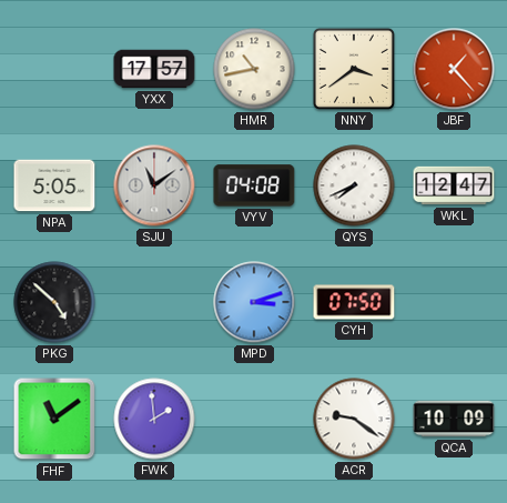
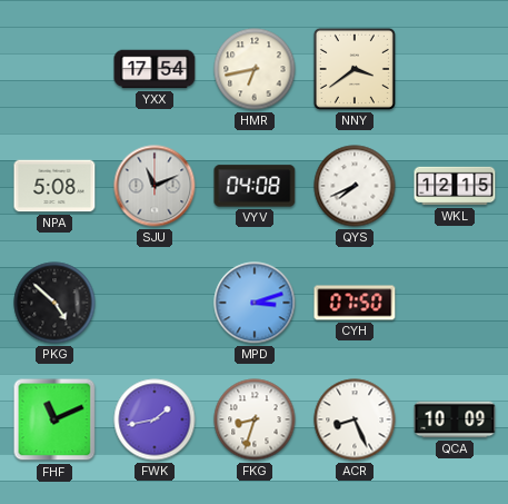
YXX: 17:57 -> 17:54
HMR: 10:43 -> 6:43
JBF: 1:23 -> none
NPA: 5:05 -> 5:08
SJU: 11:09 -> 11:11
WKL: 12:47 -> 12:15
FHF: 11:09 -> 11:11
FWK: 1:59 -> 1:43
FKG: none -> 8:33
ACR: 9:21 -> 8:26
